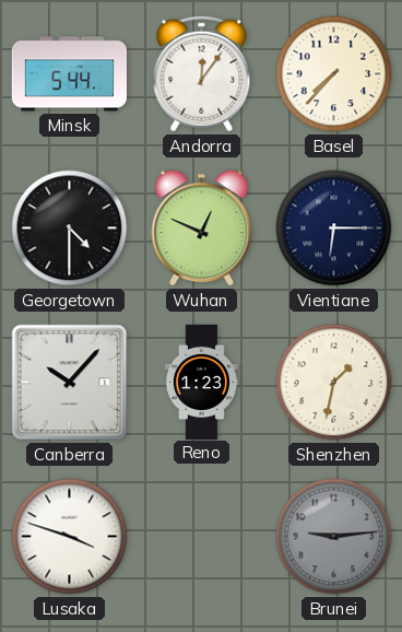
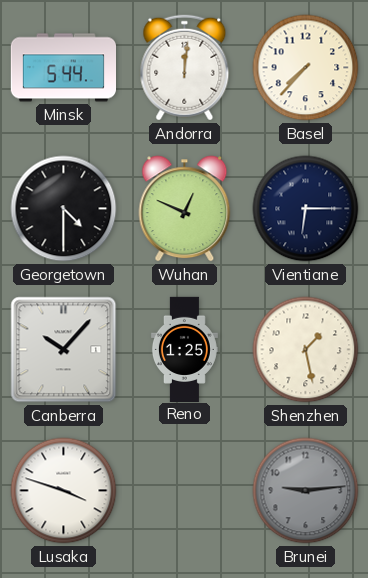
Andorra: 12:06 -> 12:01
Reno: 1:23 -> 1:25
Shenzhen: 1:32 -> 1:28
